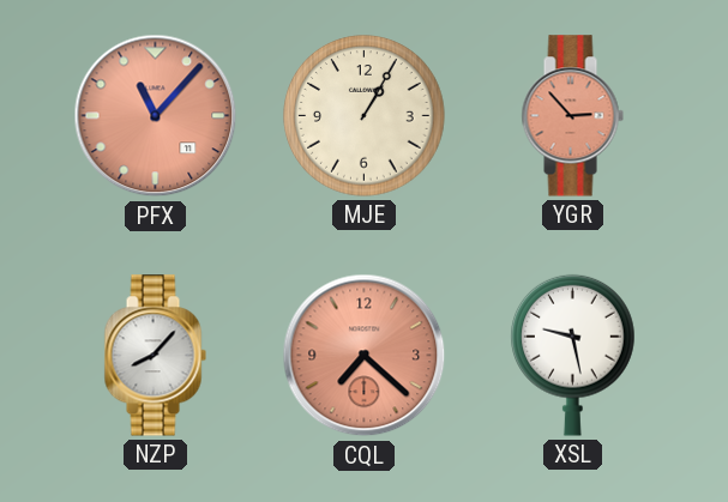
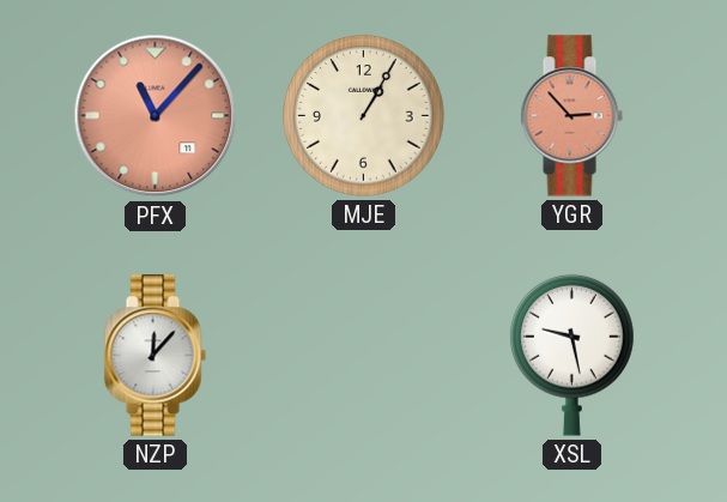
NZP: 8:07 -> 12:07
CQL: 7:22 -> none
